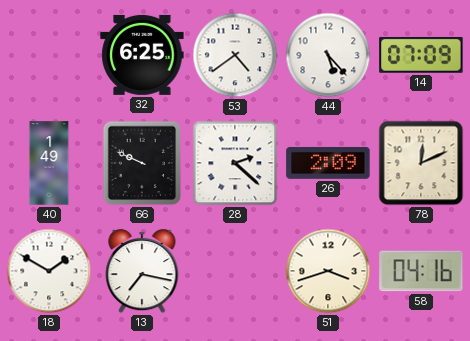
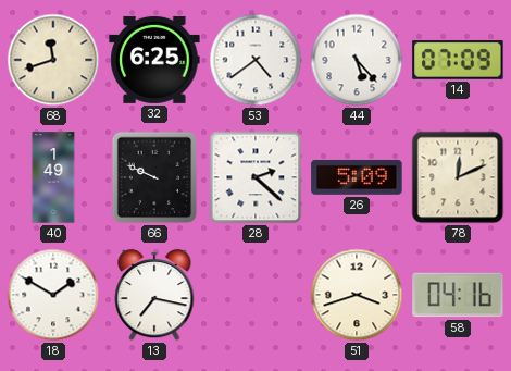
68: none -> 11:42
26: 2:09 -> 5:09
